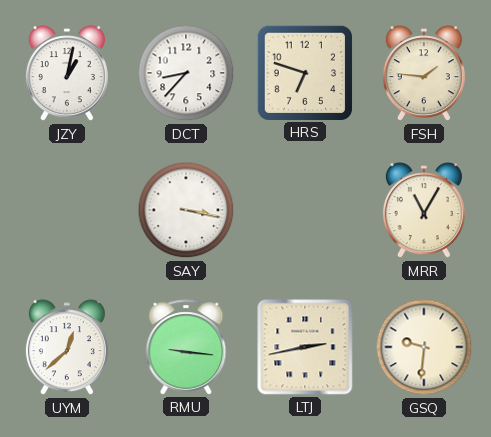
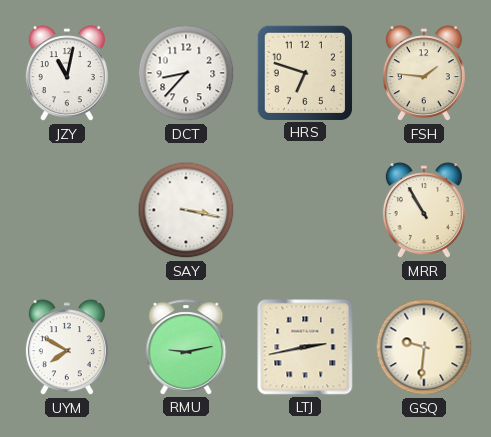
JZY: 1:02 -> 11:02
MRR: 11:05 -> 10:55
UYM: 12:38 -> 7:50
RMU: 9:16 -> 9:13
